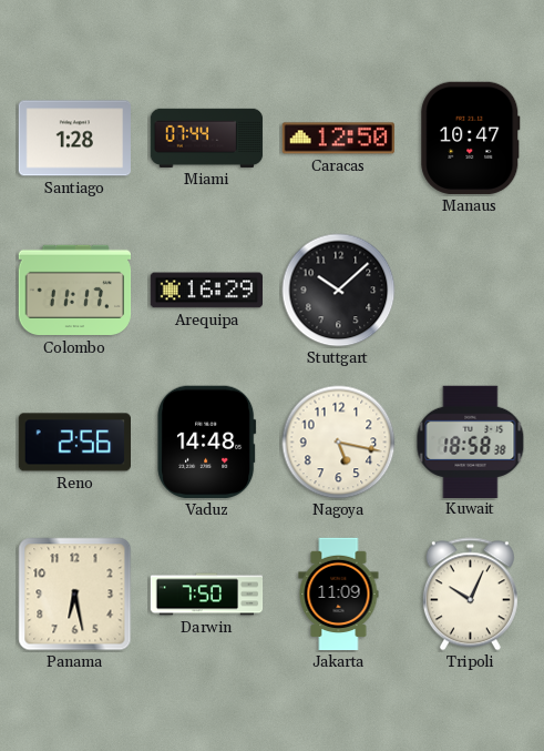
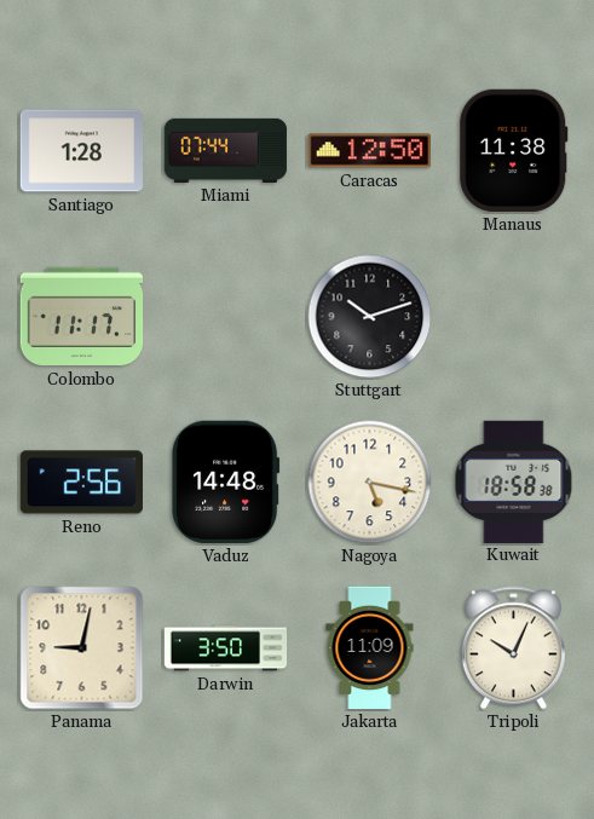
Manaus: 10:47 -> 11:38
Arequipa: 16:29 -> none
Stuttgart: 10:08 -> 10:12
Panama: 6:28 -> 9:02
Darwin: 7:50 -> 3:50
